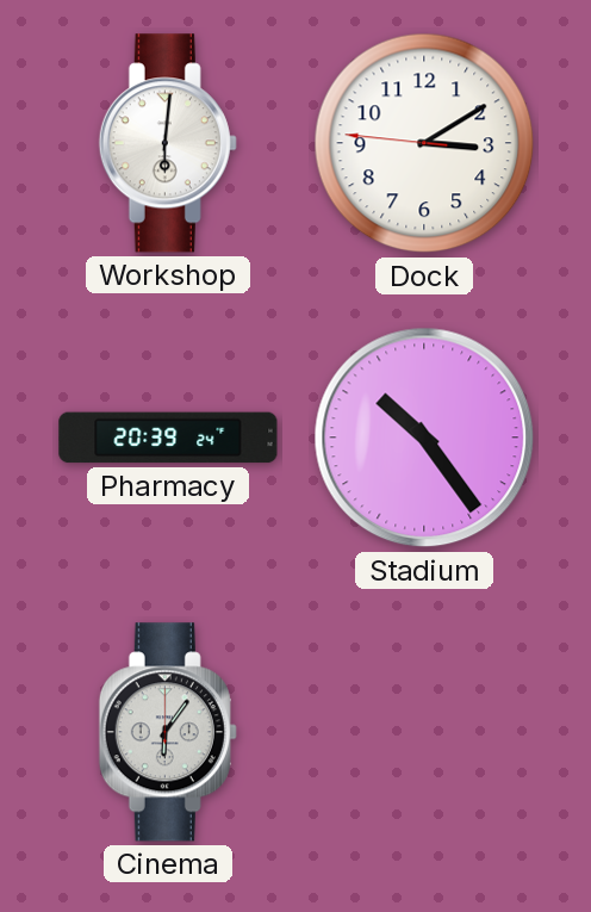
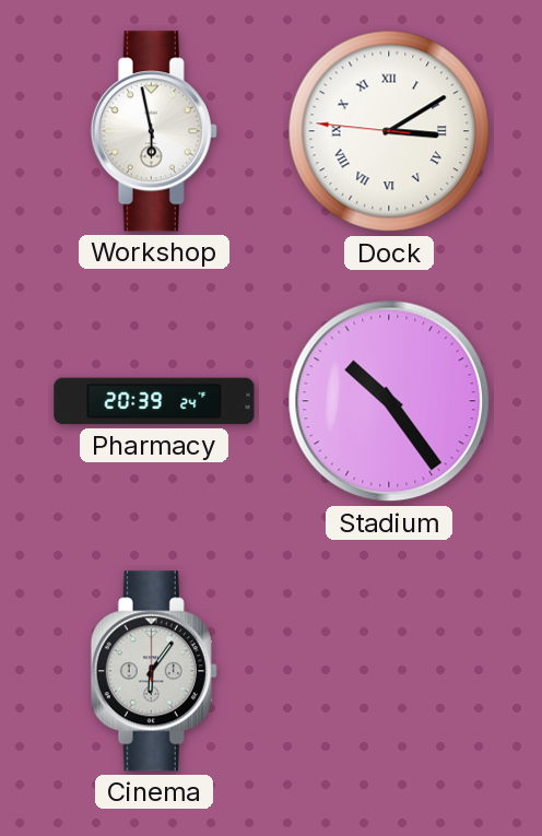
Workshop: 6:01 -> 5:58
Dock numerals: Arabic -> Roman
